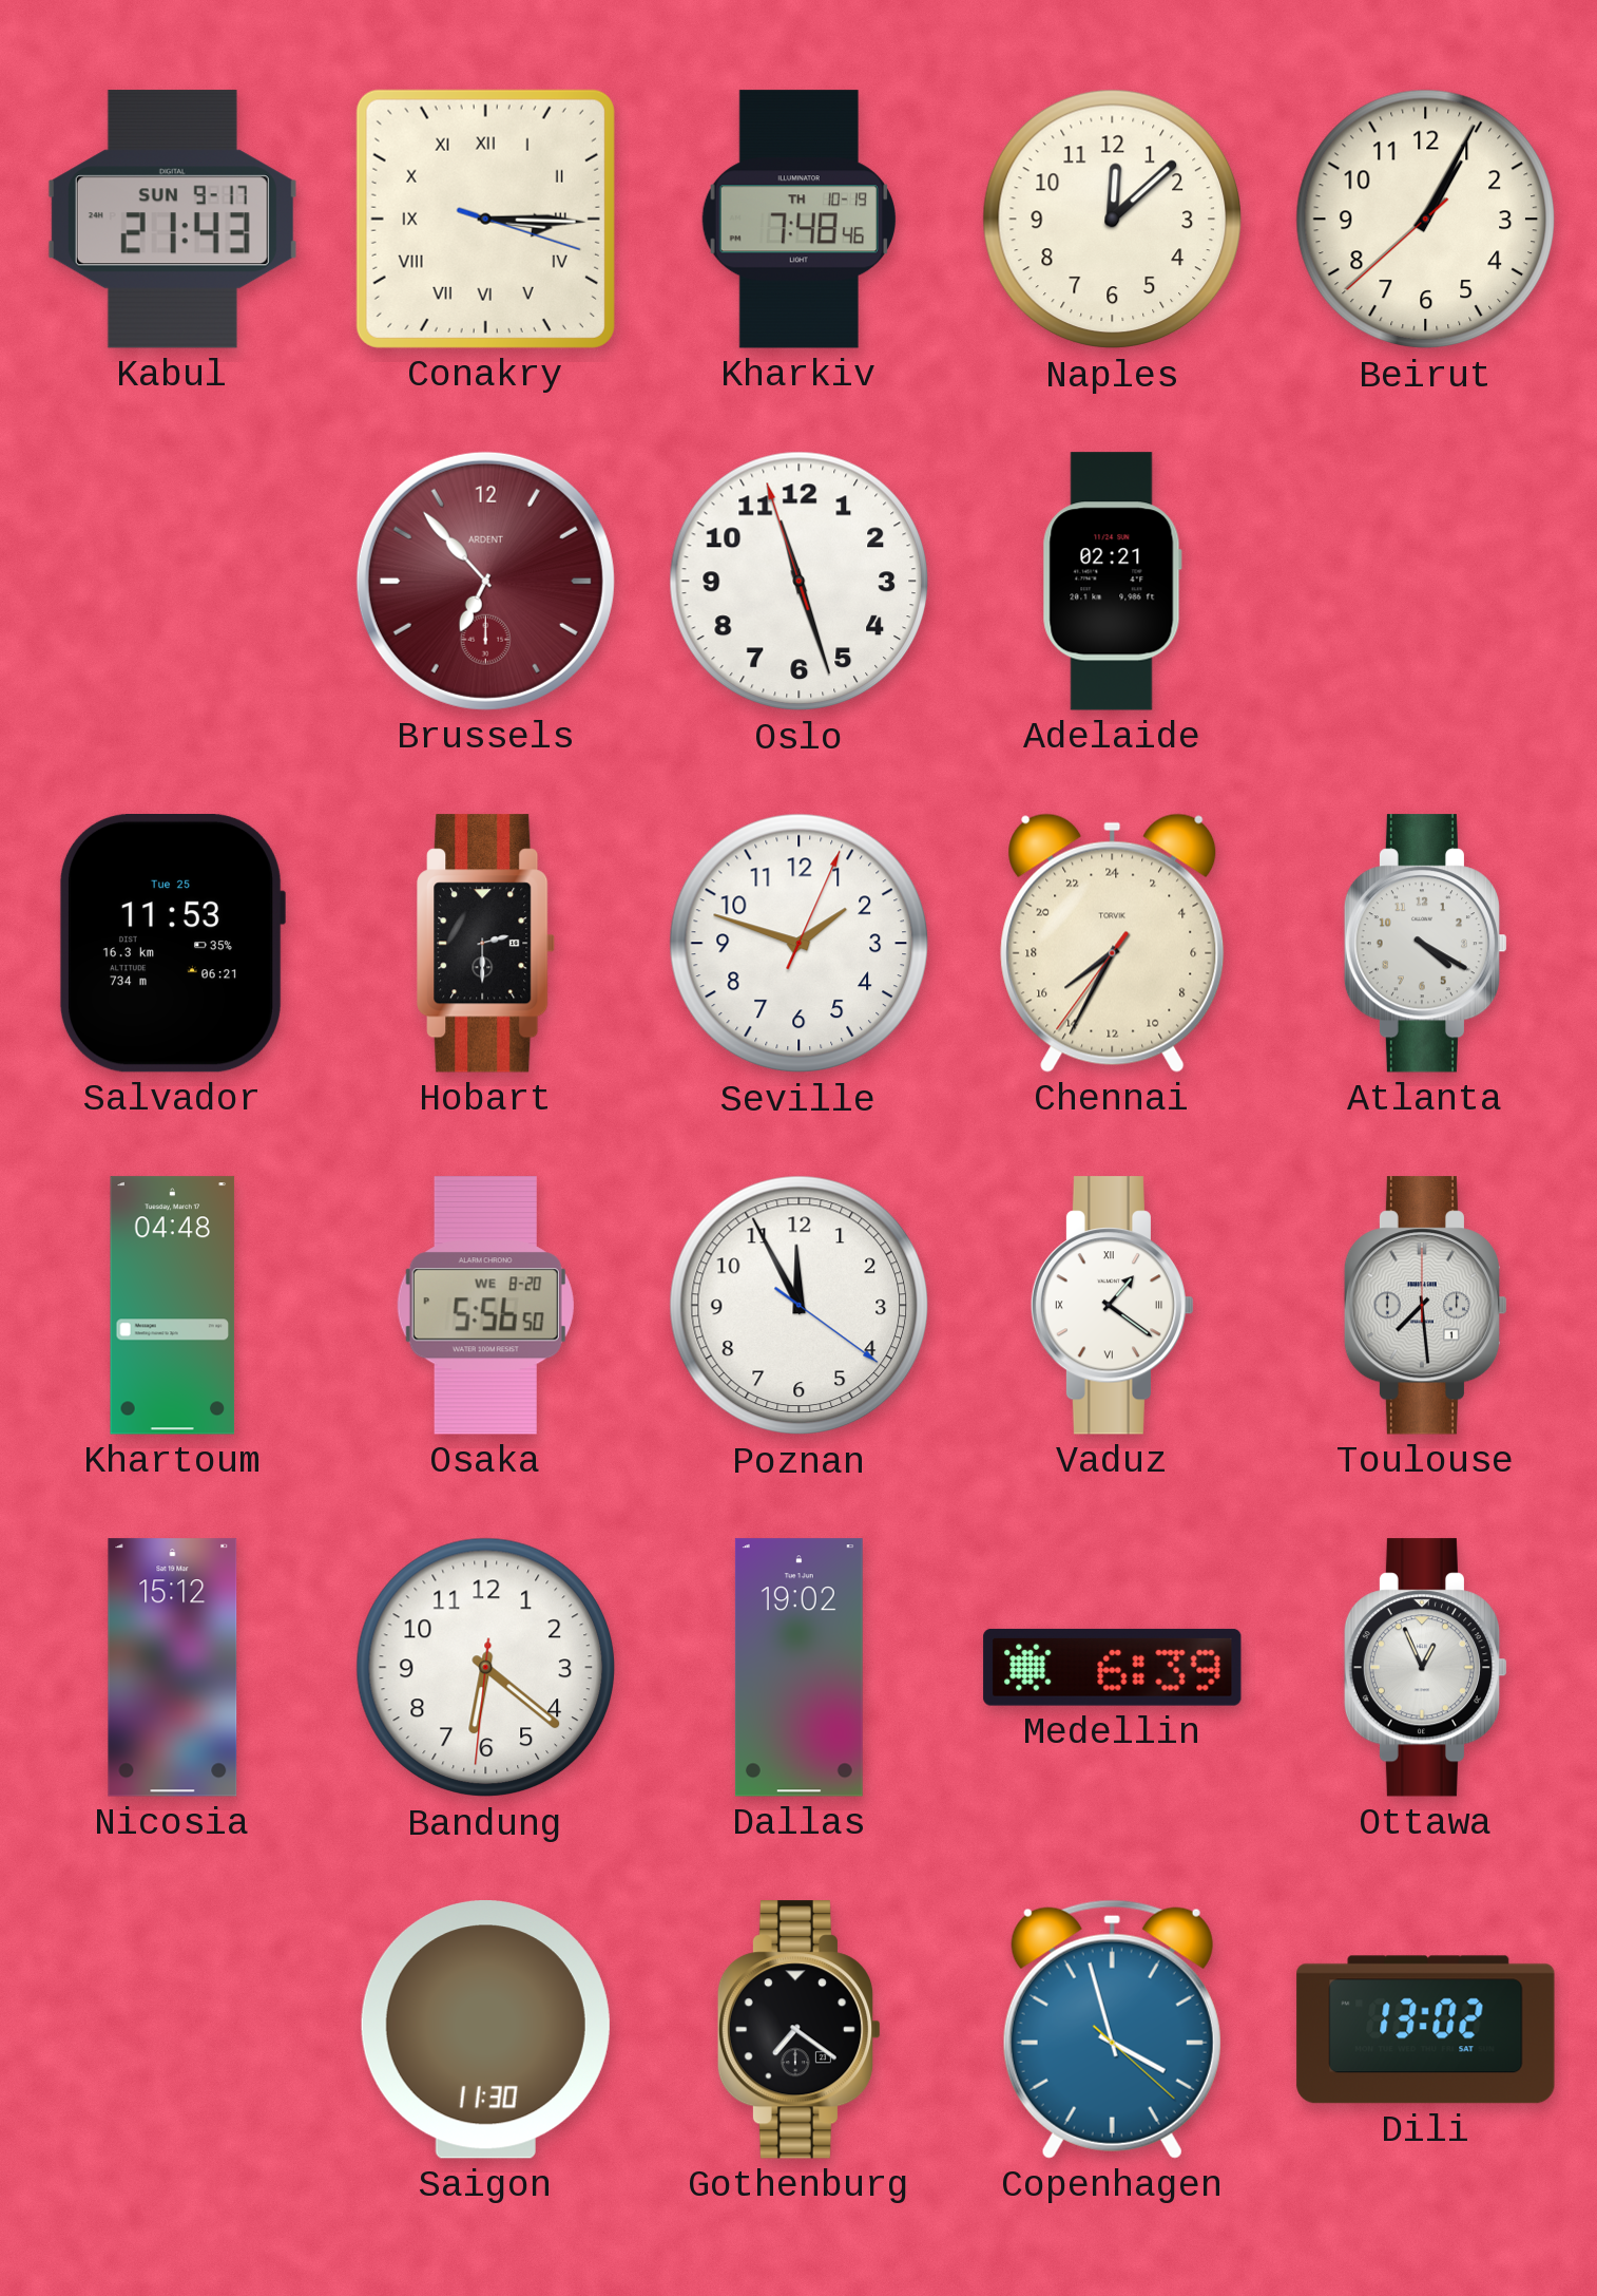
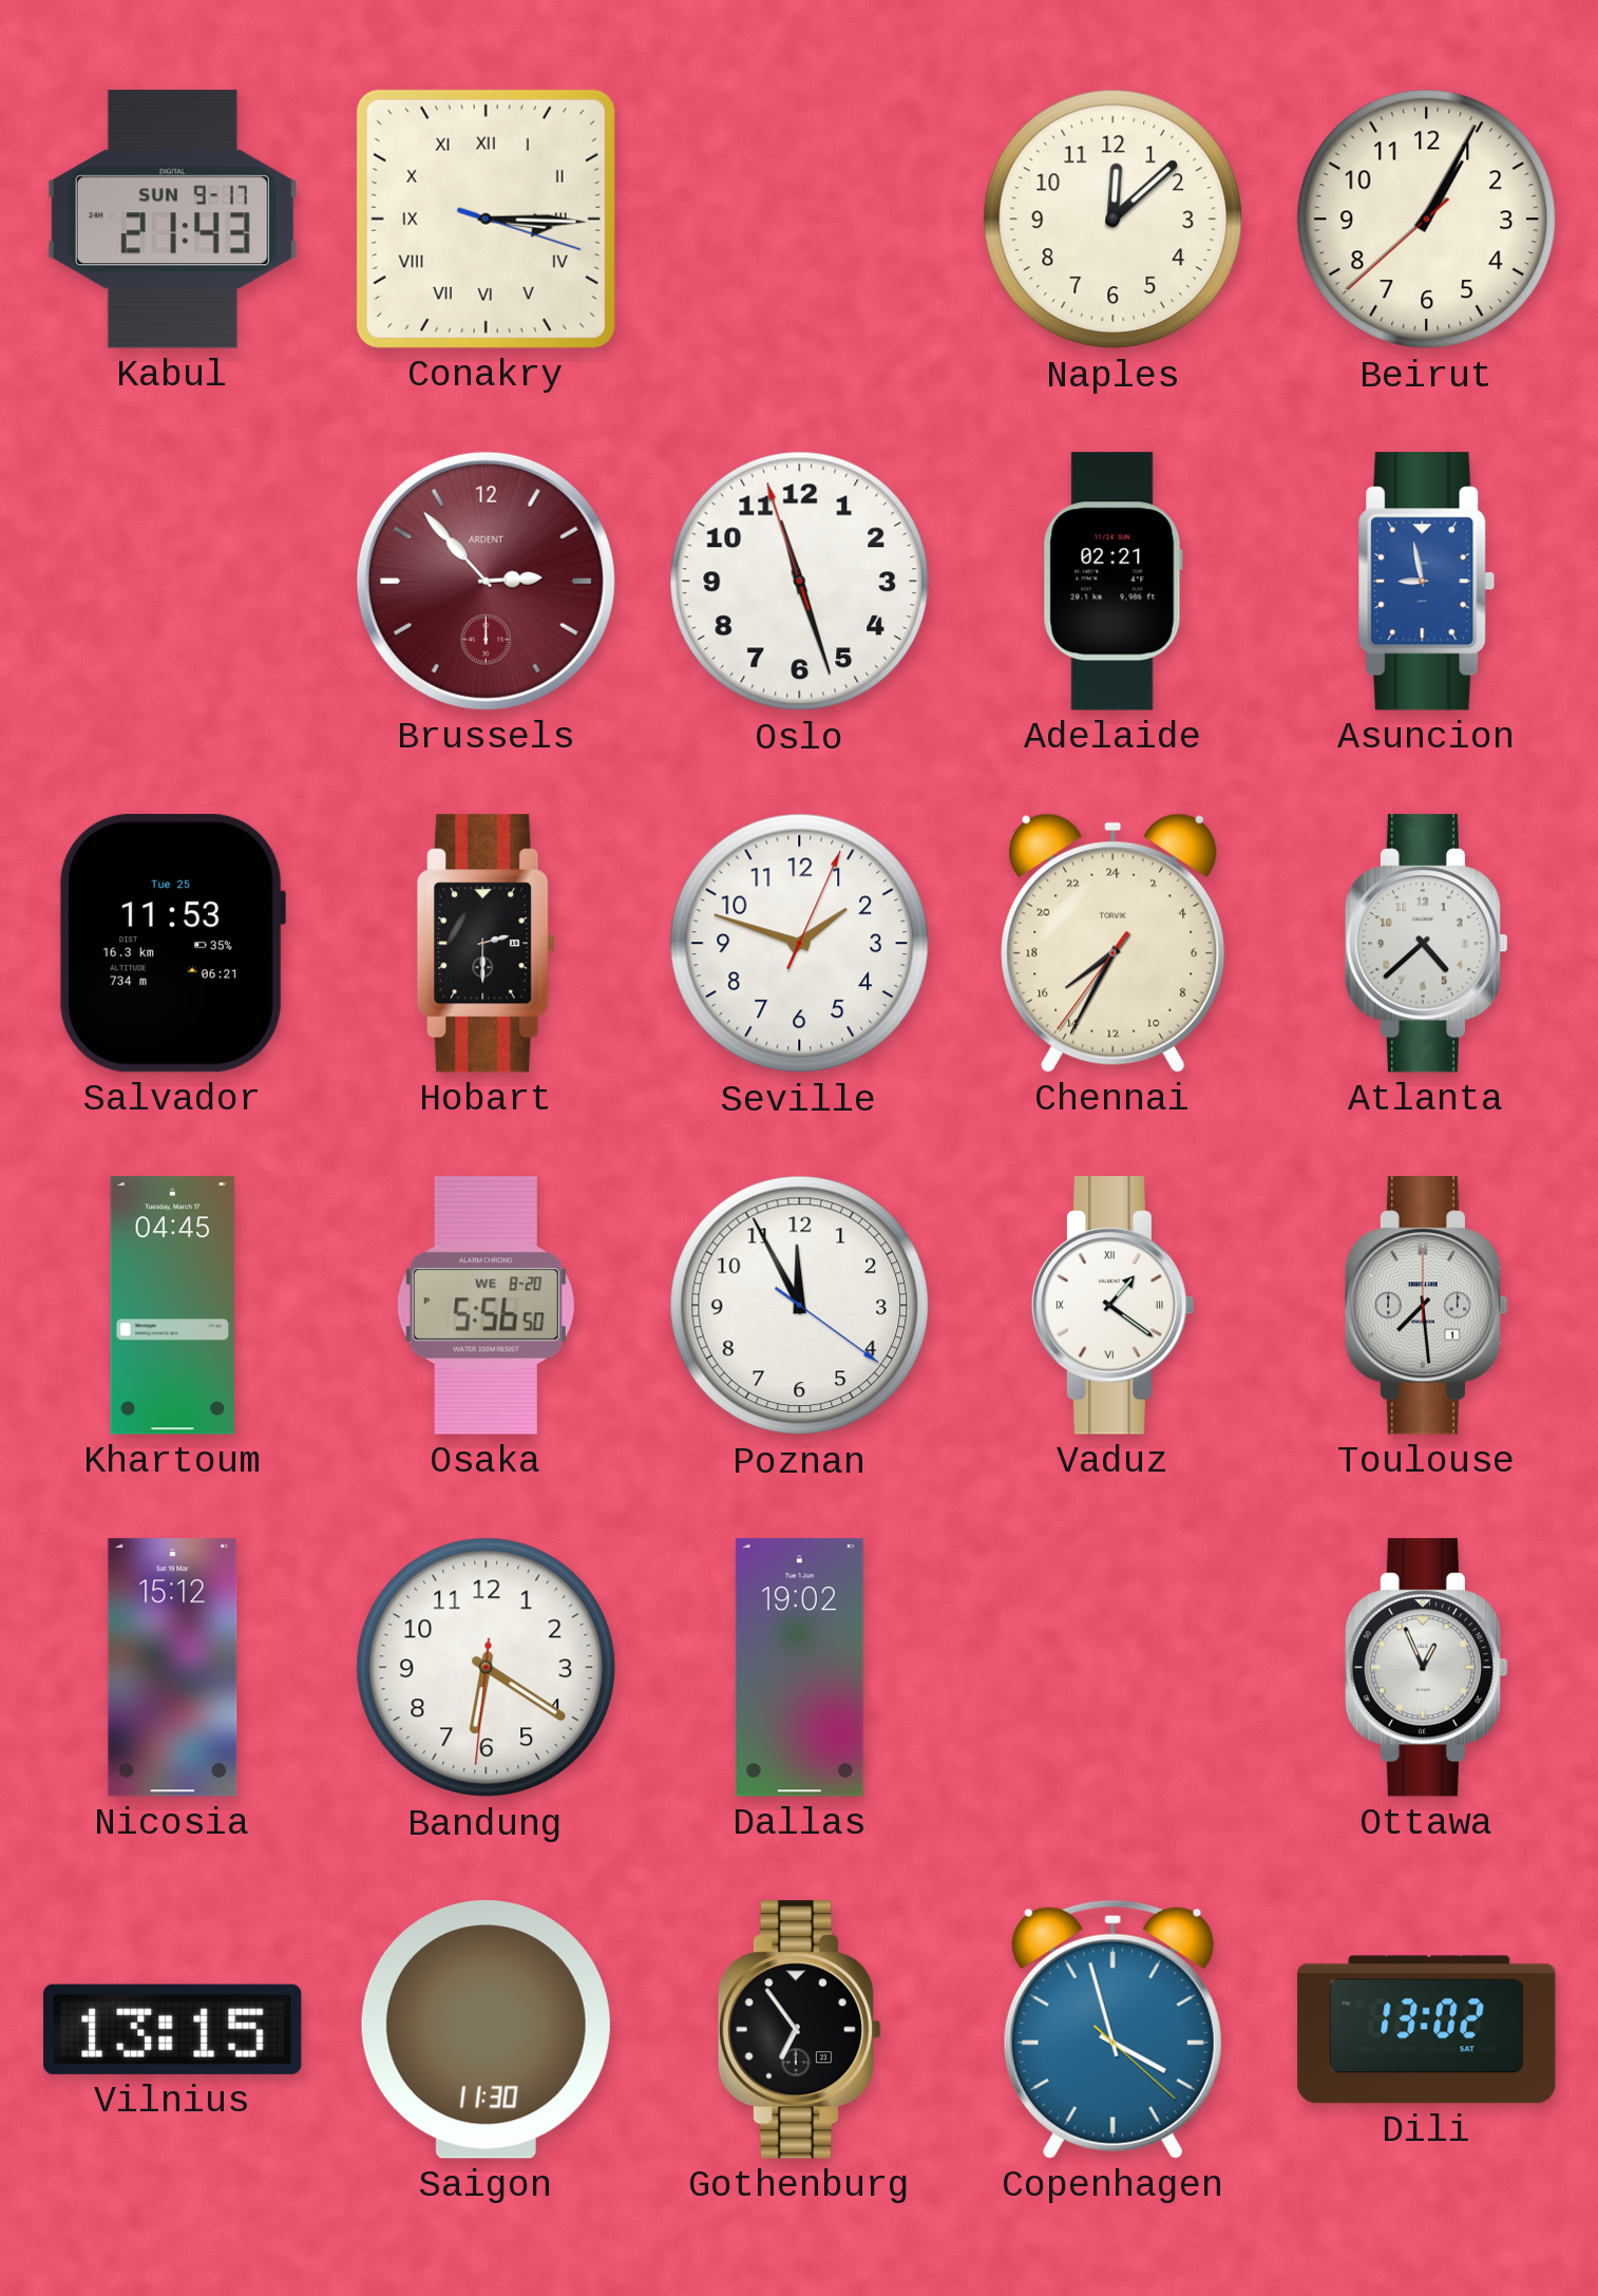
Kharkiv: 7:48 -> none
Brussels: 6:53 -> 2:53
Asuncion: none -> 8:58
Atlanta: 4:20 -> 4:38
Khartoum: 04:48 -> 04:45
Bandung: 6:21 -> 6:20
Medellin: 6:39 -> none
Vilnius: none -> 13:15
Gothenburg: 7:21 -> 6:54
